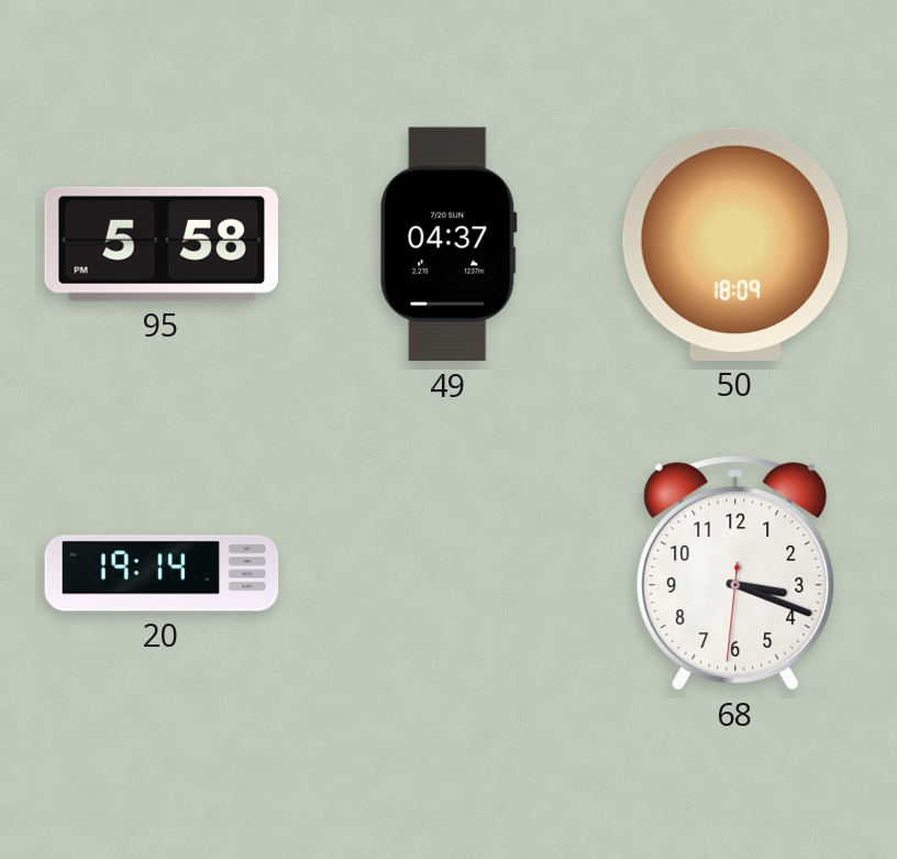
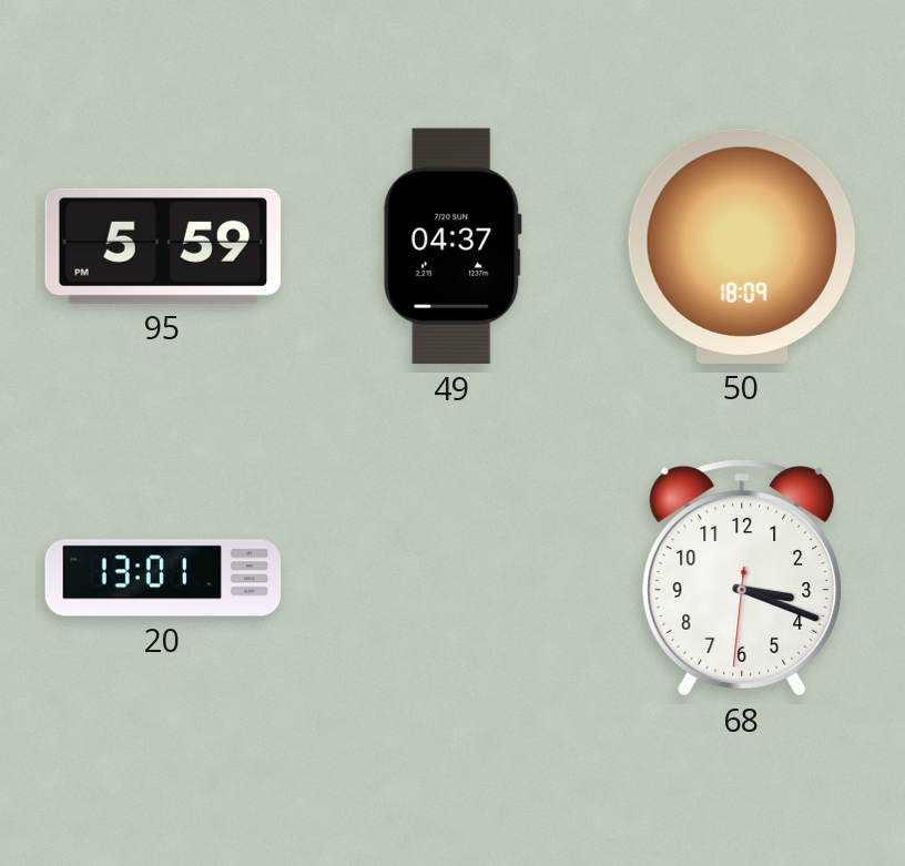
95: 5:58 -> 5:59
20: 19:14 -> 13:01
